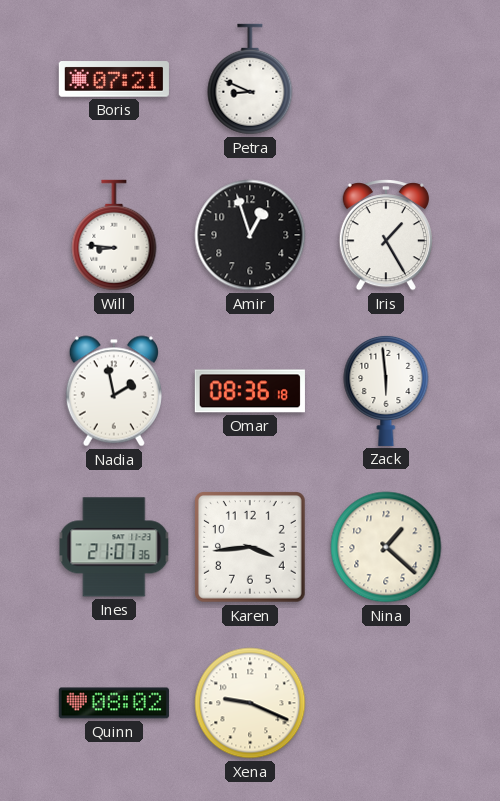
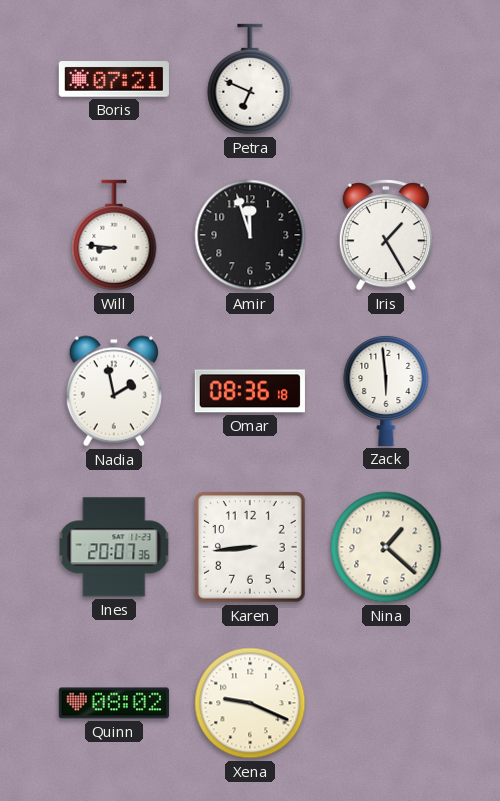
Petra: 8:49 -> 6:49
Amir: 12:57 -> 11:57
Ines: 21:07 -> 20:07
Karen: 3:44 -> 8:44
